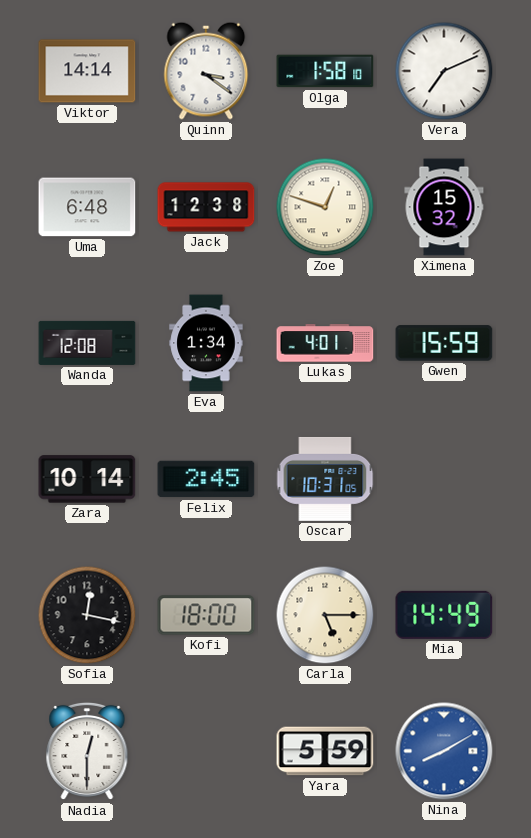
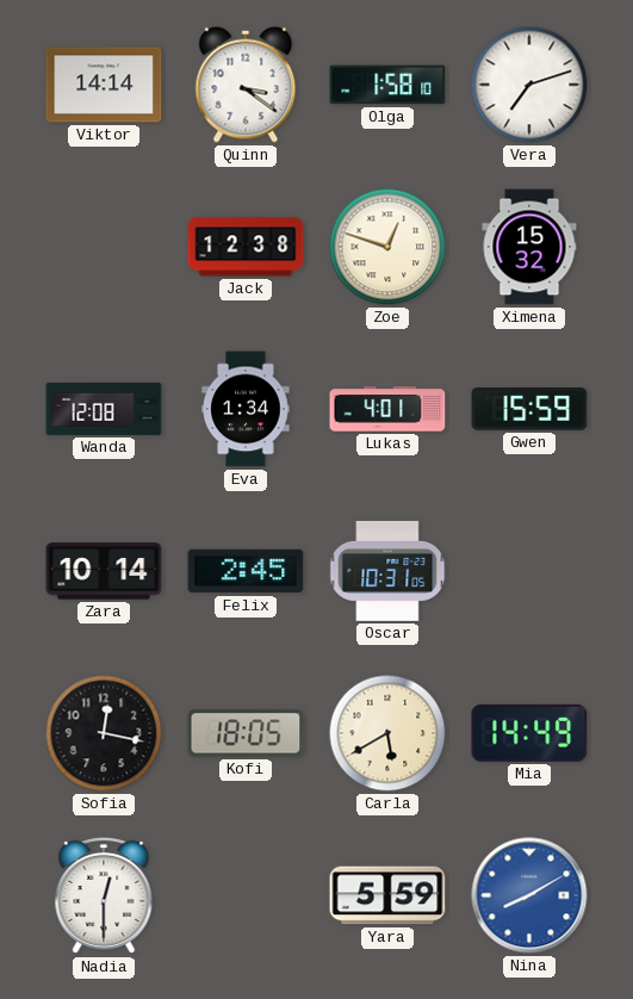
Vera: 7:11 -> 7:12
Uma: 6:48 -> none
Kofi: 18:00 -> 18:05
Carla: 5:15 -> 5:40
